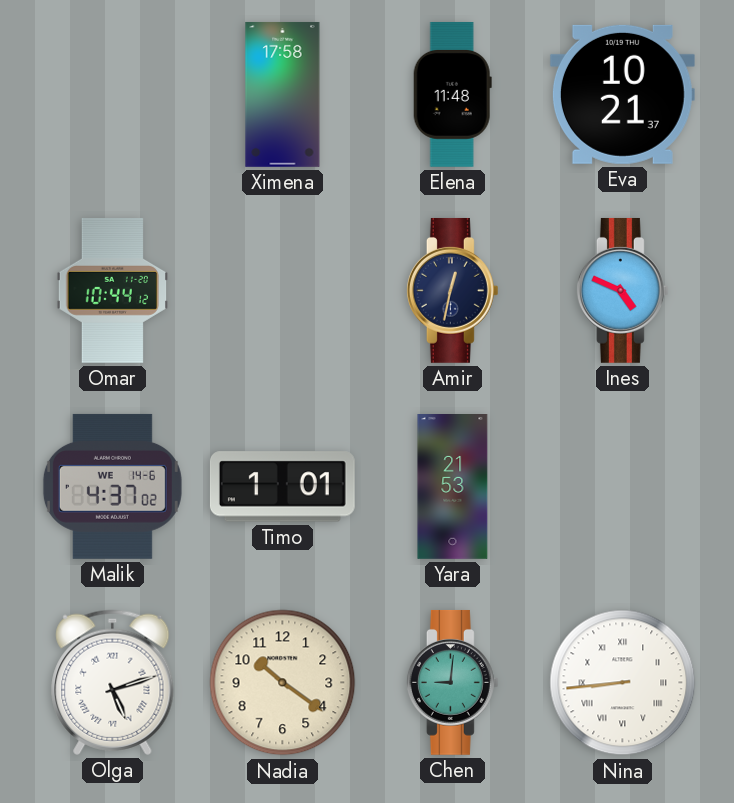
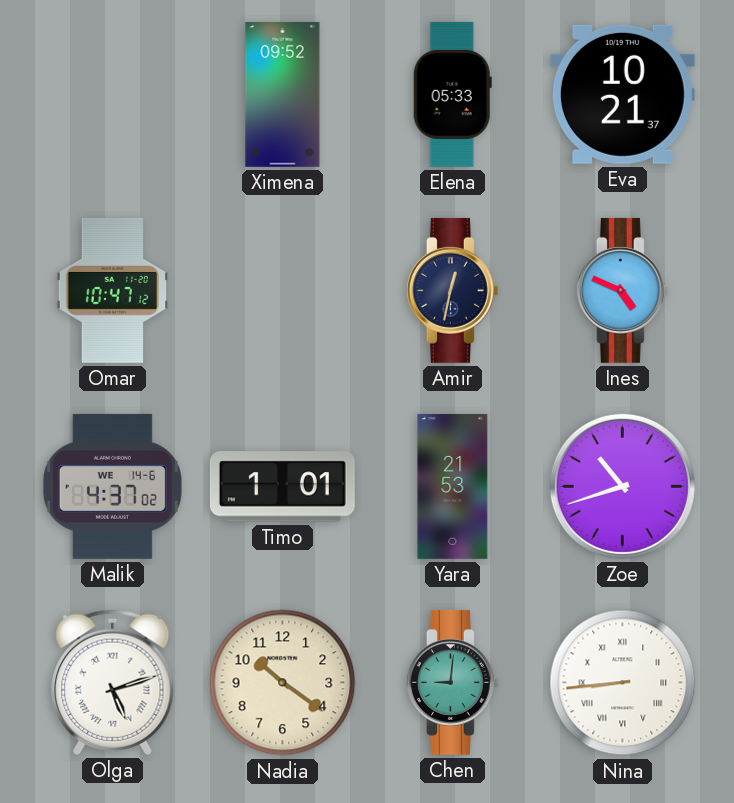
Ximena: 17:58 -> 09:52
Elena: 11:48 -> 05:33
Omar: 10:44 -> 10:47
Zoe: none -> 10:42
